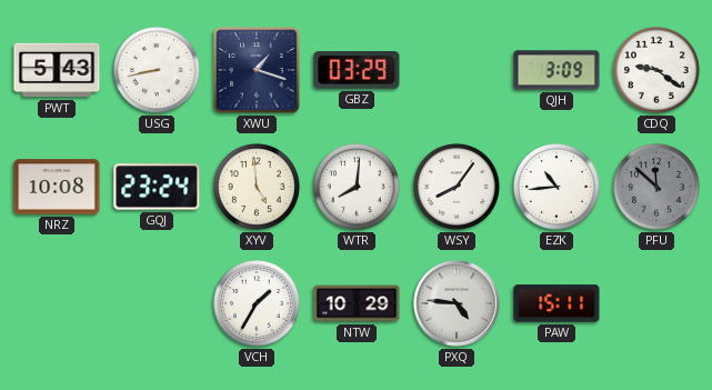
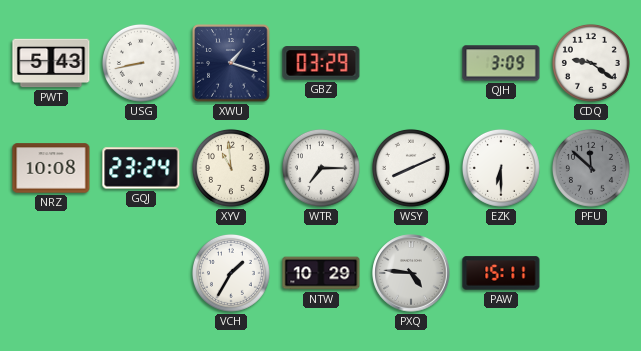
XYV: 4:59 -> 10:59
WTR: 8:01 -> 7:15
WSY: 8:06 -> 8:11
EZK: 10:44 -> 6:30
